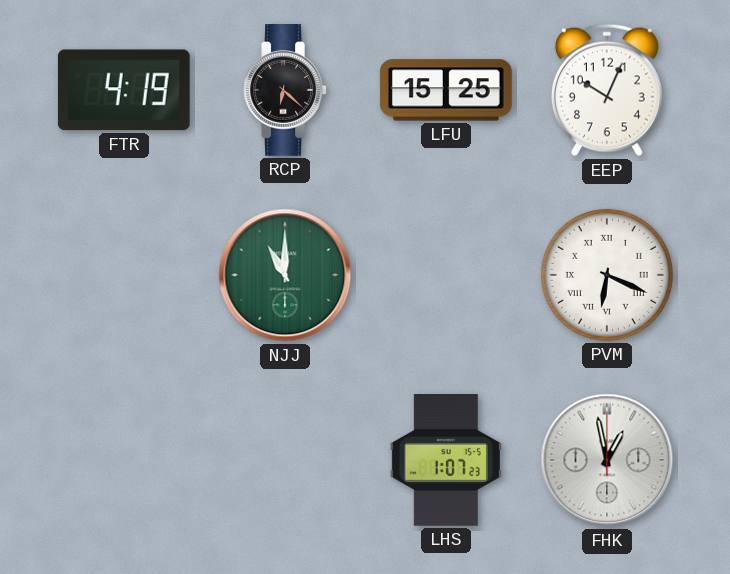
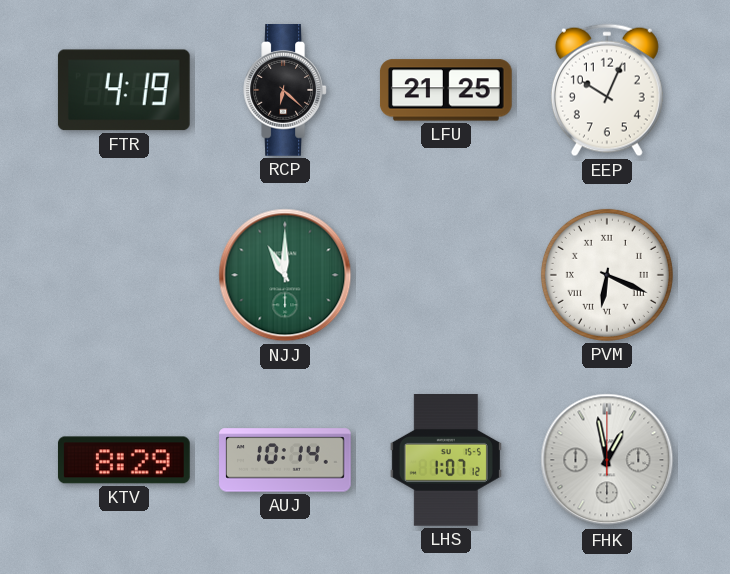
LFU: 15:25 -> 21:25
KTV: none -> 8:29
AUJ: none -> 10:14
LHS: 1:07:23 -> 1:07:12
